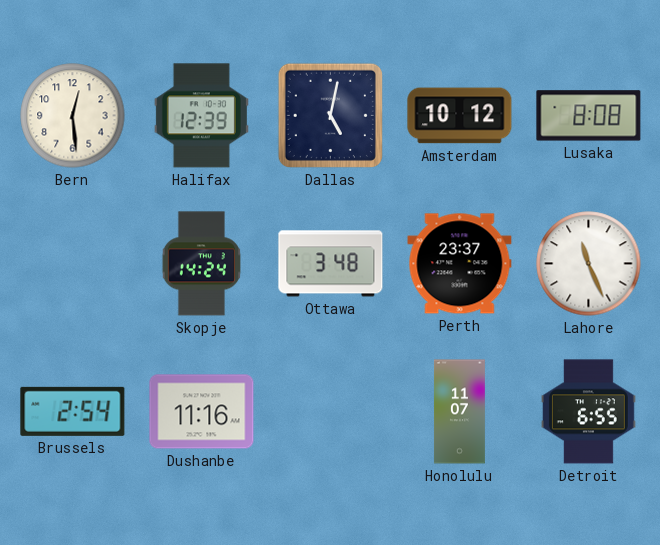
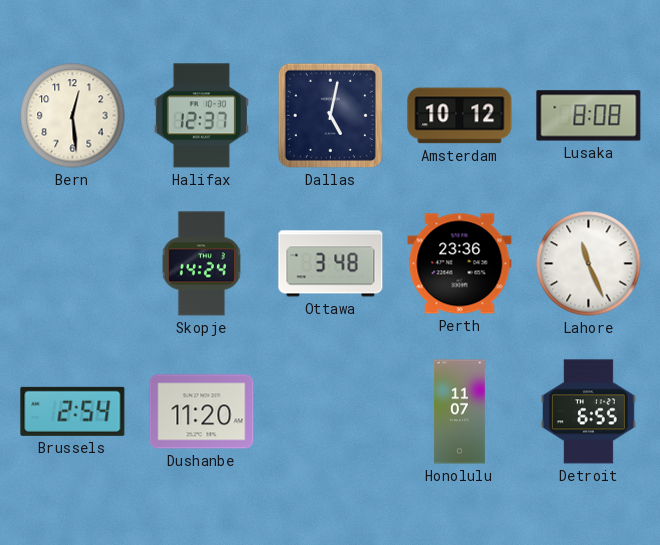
Halifax: 12:39 -> 12:37
Perth: 23:37 -> 23:36
Dushanbe: 11:16 -> 11:20
